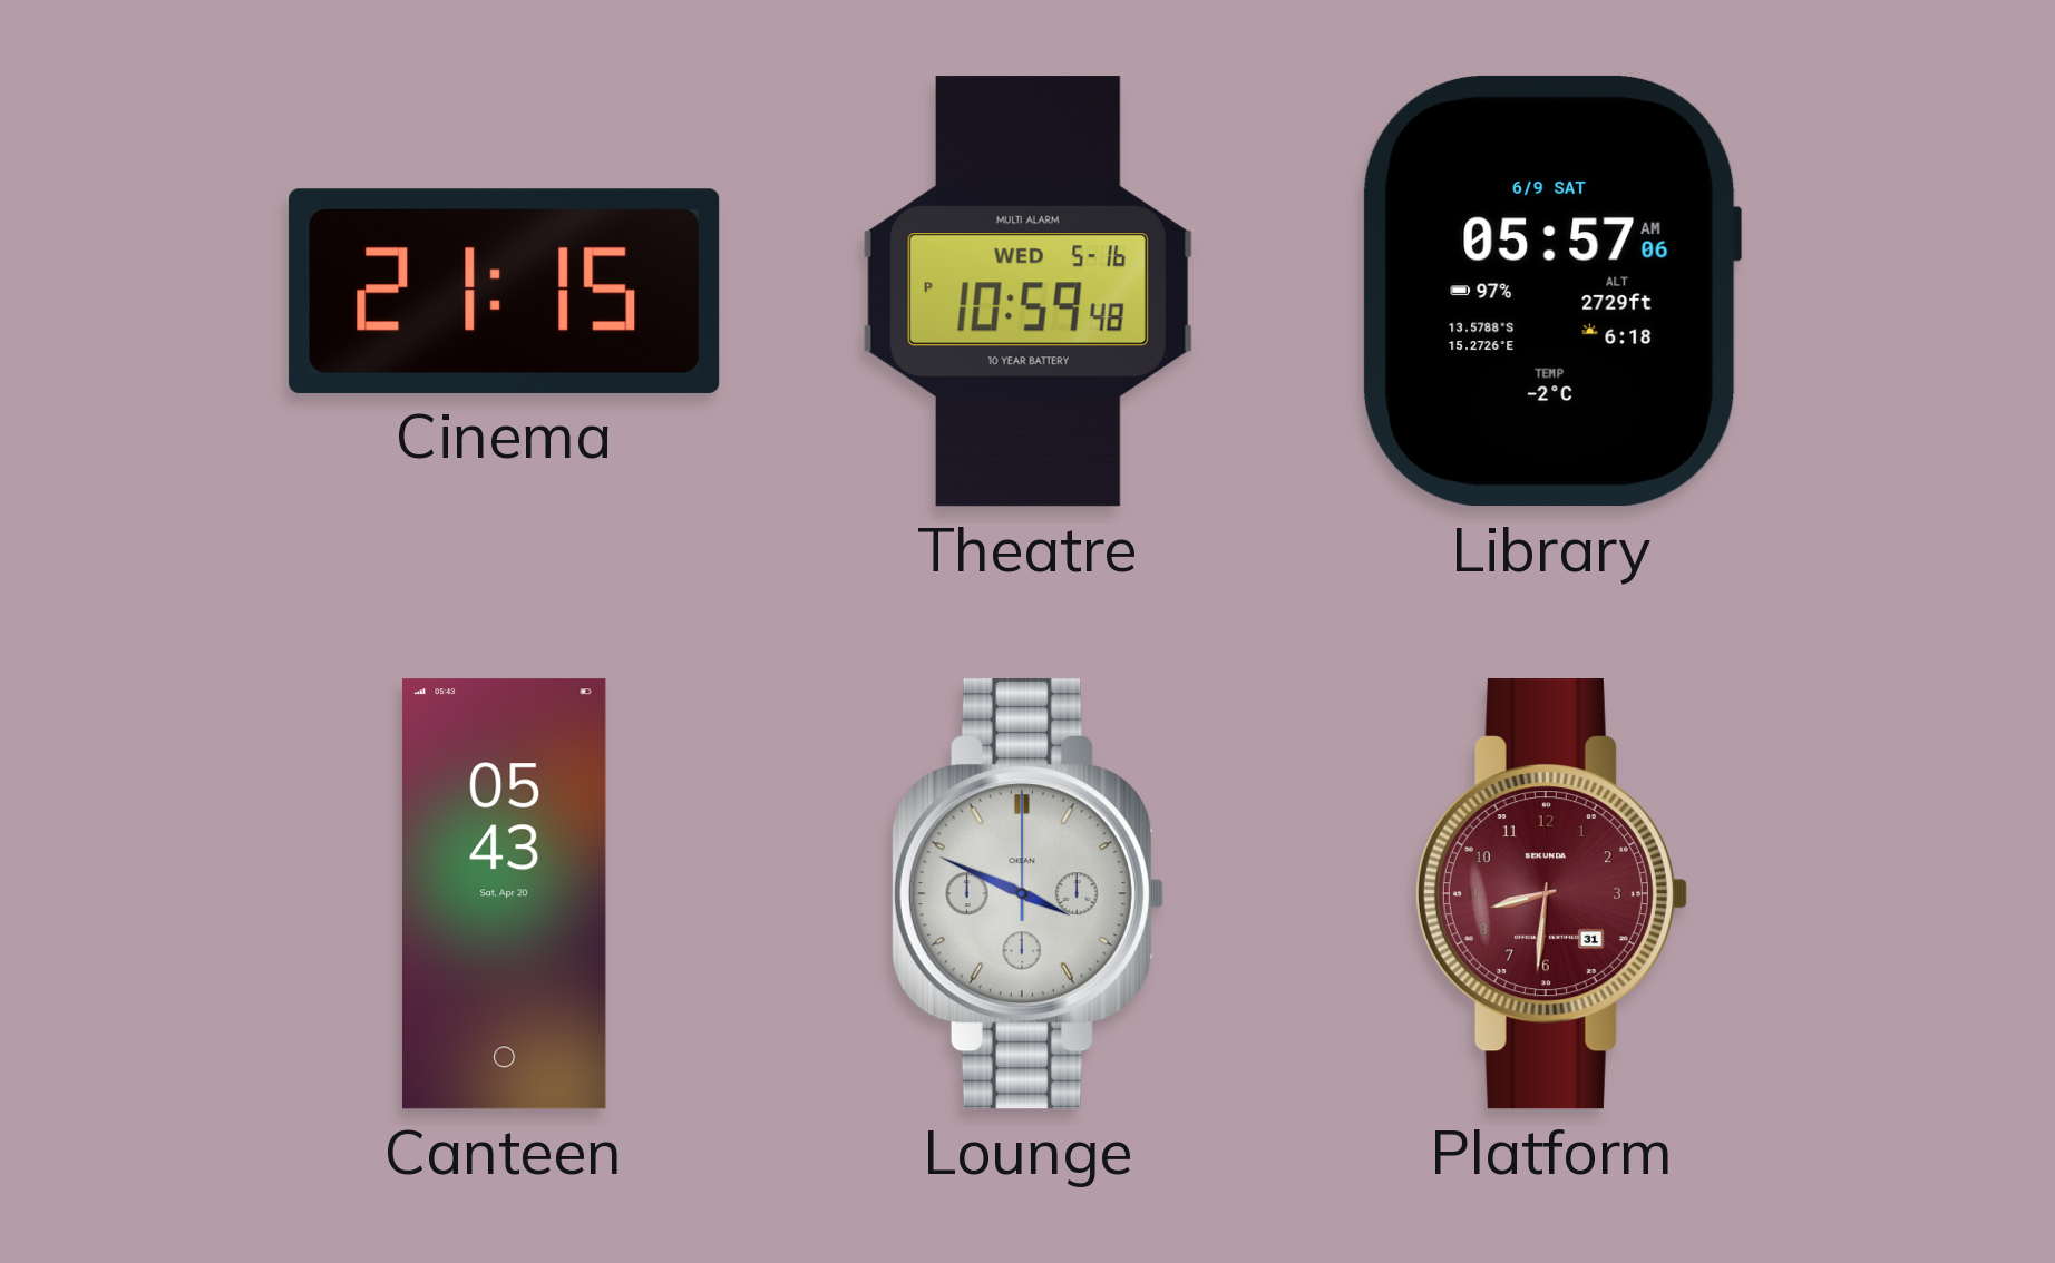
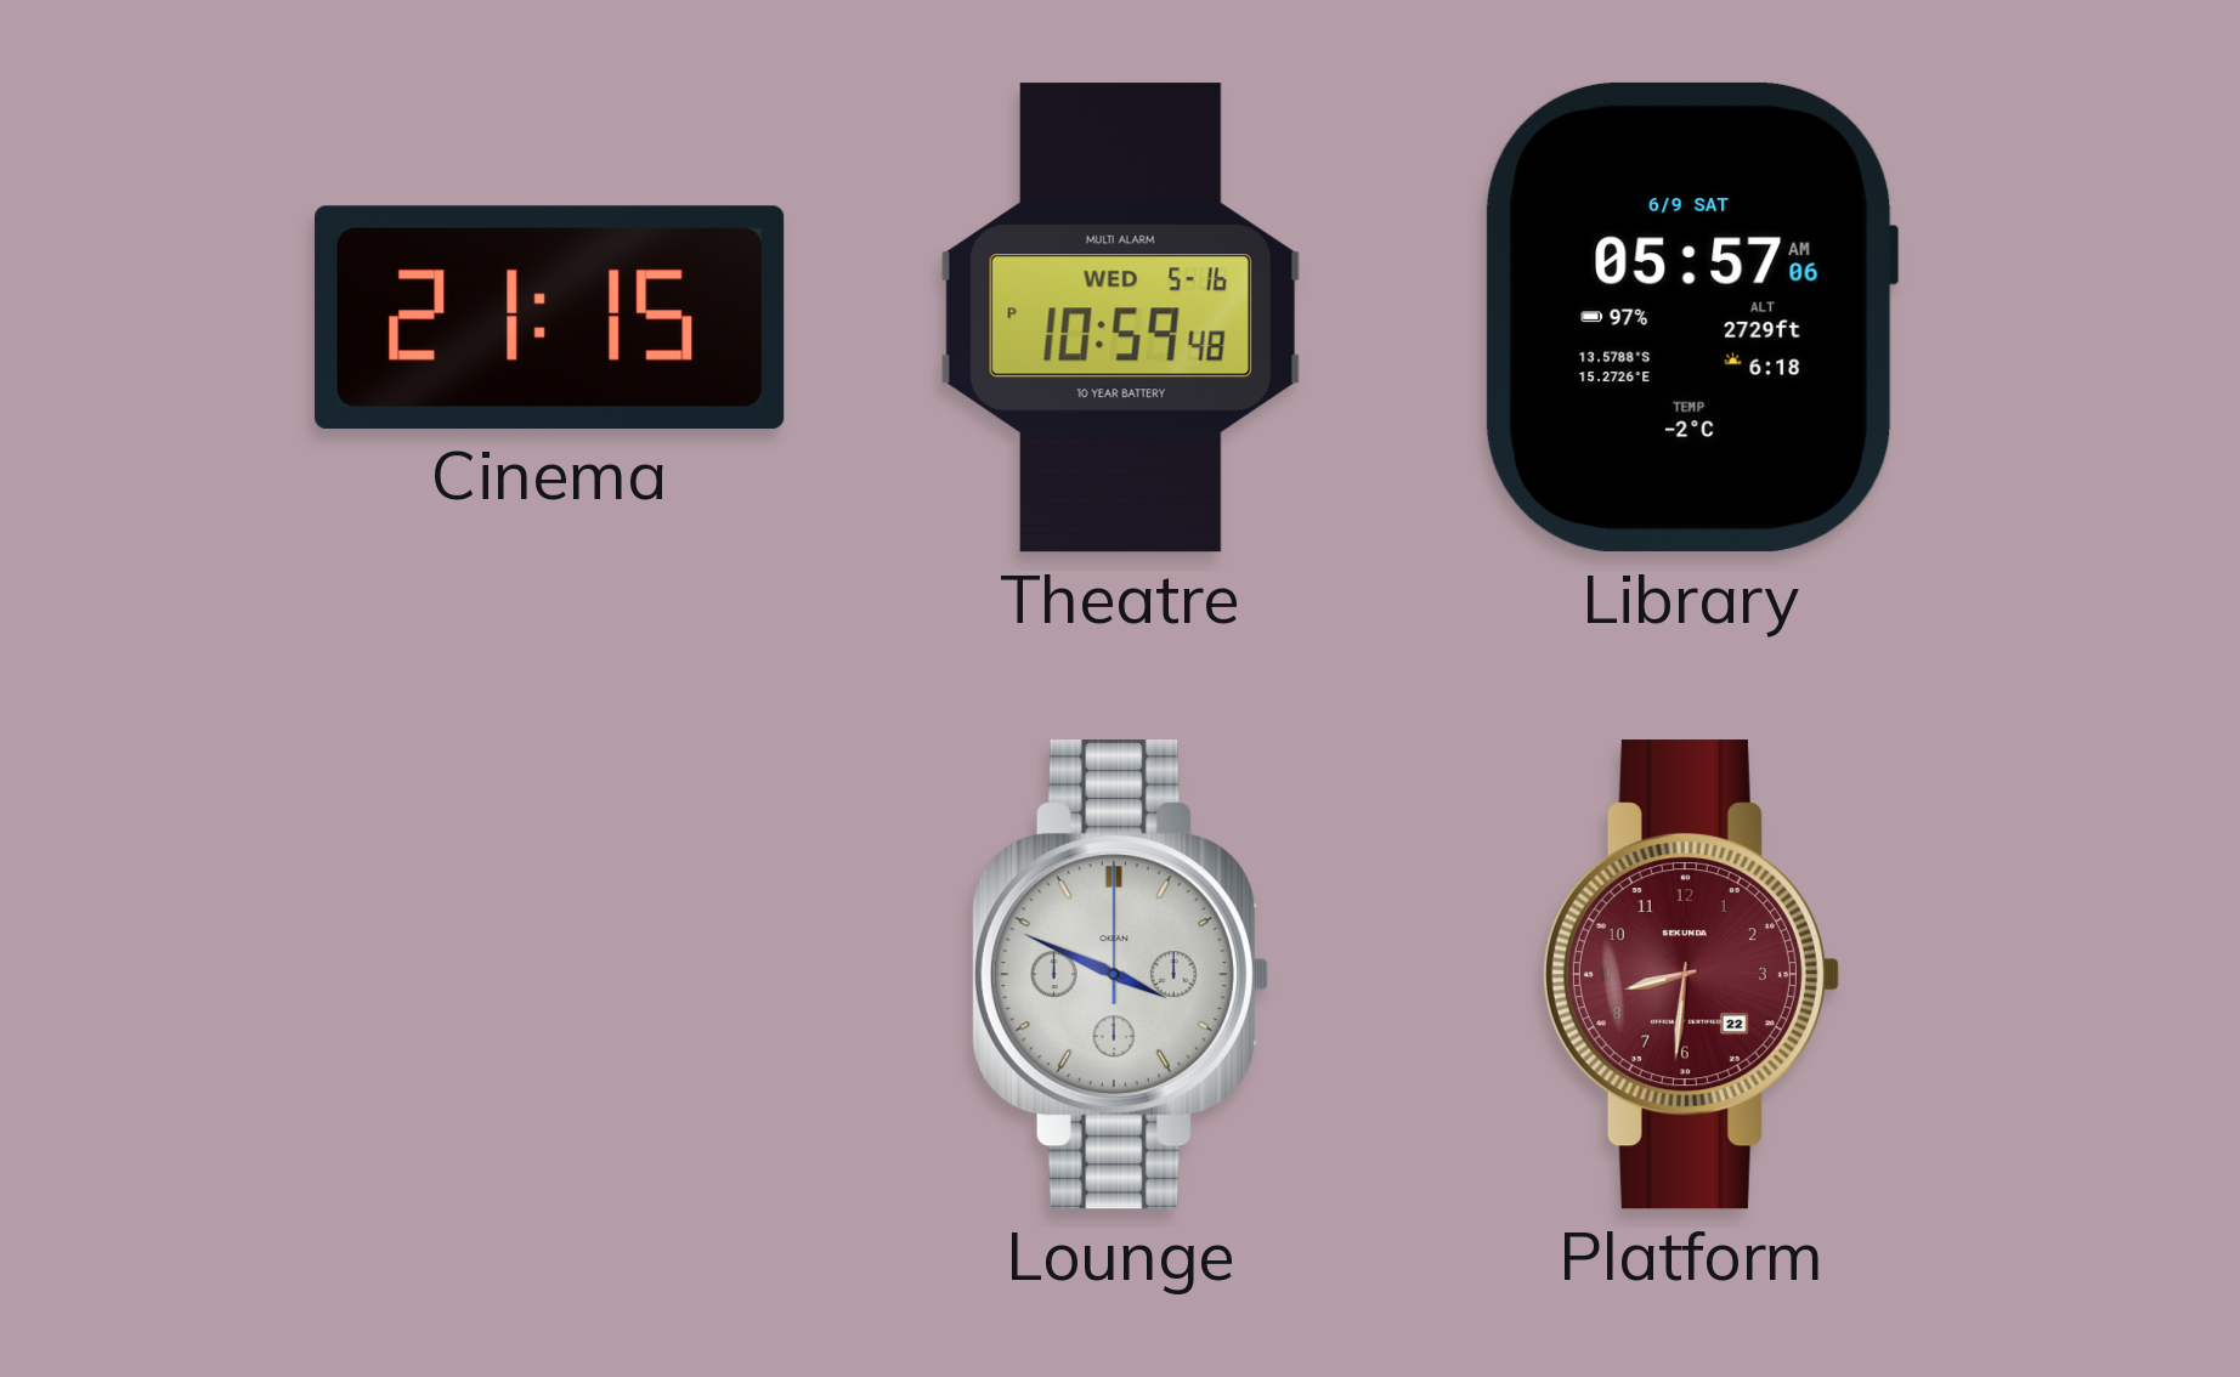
Canteen: 05:43 -> none
Platform date: 31 -> 22
